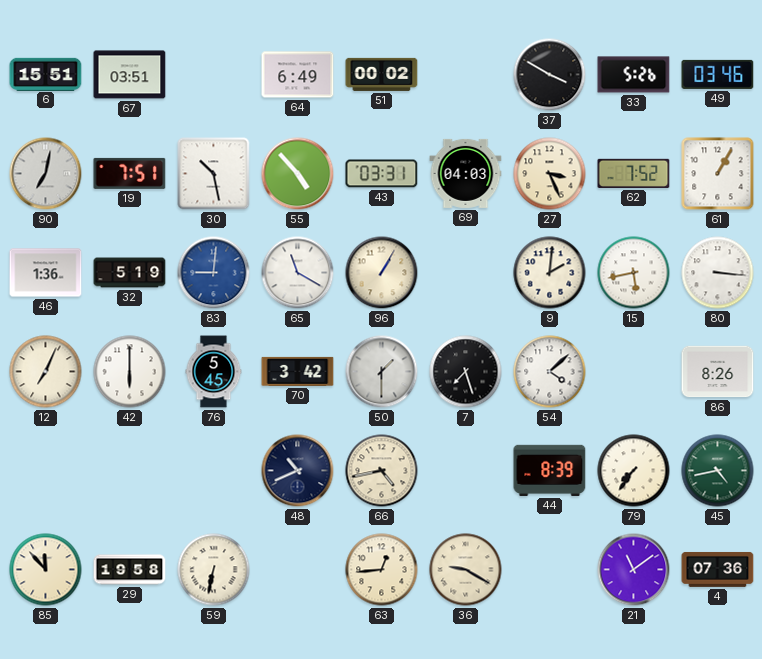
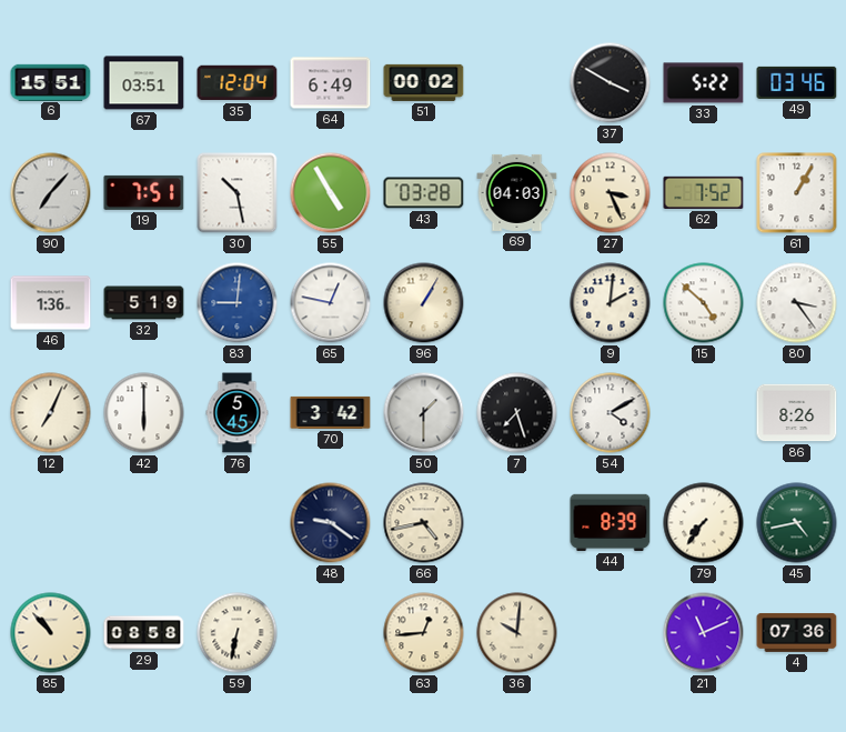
35: none -> 12:04
33: 5:26 -> 5:22
90: 7:02 -> 7:07
55: 4:53 -> 4:55
43: 03:31 -> 03:28
65: 11:20 -> 12:47
15: 5:43 -> 4:52
80: 3:16 -> 3:24
54: 4:08 -> 4:10
48: 10:41 -> 9:21
85: 11:53 -> 10:53
29: 19:58 -> 08:58
36: 9:20 -> 10:01
21: 11:09 -> 11:11
